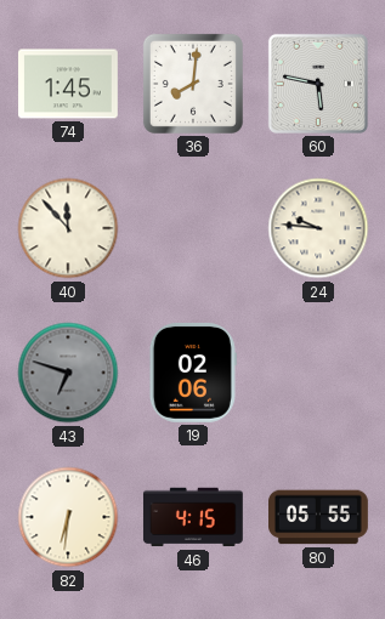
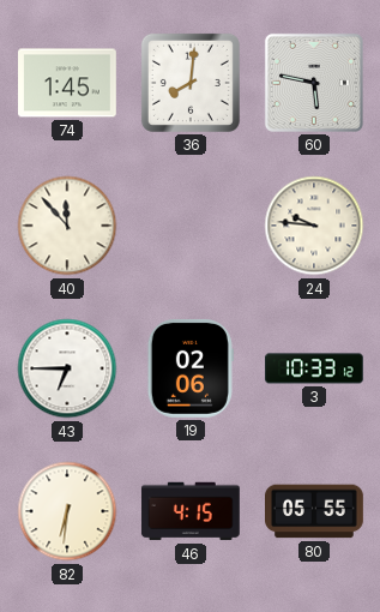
43: 6:48 -> 6:45
43 dial: grey -> white
3: none -> 10:33
